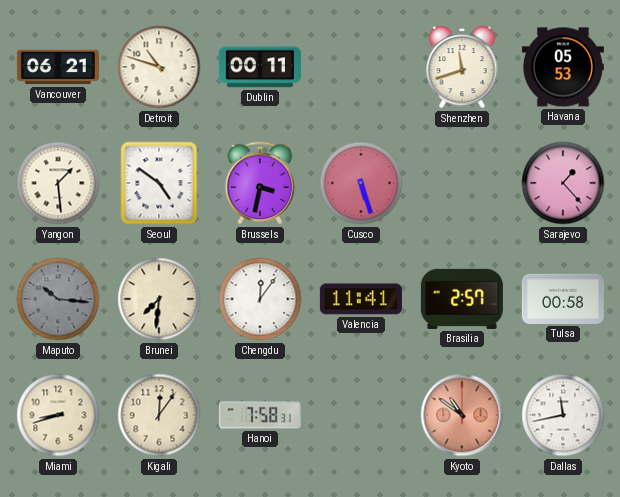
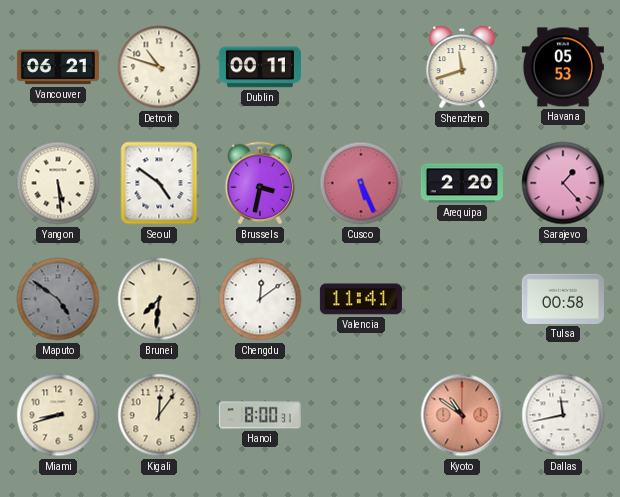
Yangon: 1:29 -> 5:29
Cusco: 5:27 -> 5:26
Arequipa: none -> 2:20
Maputo: 10:16 -> 4:51
Chengdu: 12:06 -> 12:09
Brasilia: 2:57 -> none
Hanoi: 7:58 -> 8:00
